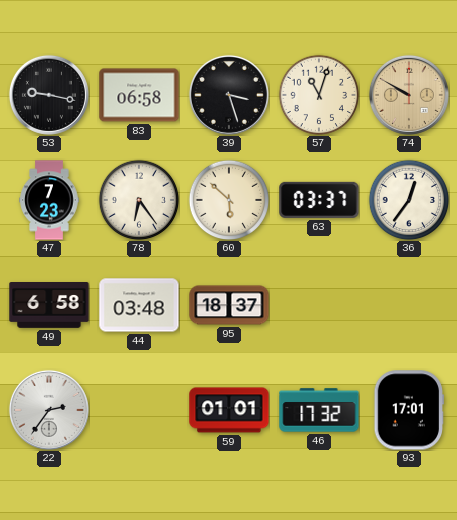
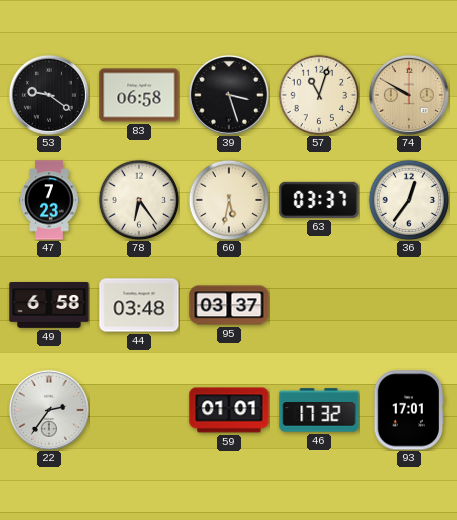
53: 9:17 -> 9:21
60: 5:52 -> 5:32
95: 18:37 -> 03:37
